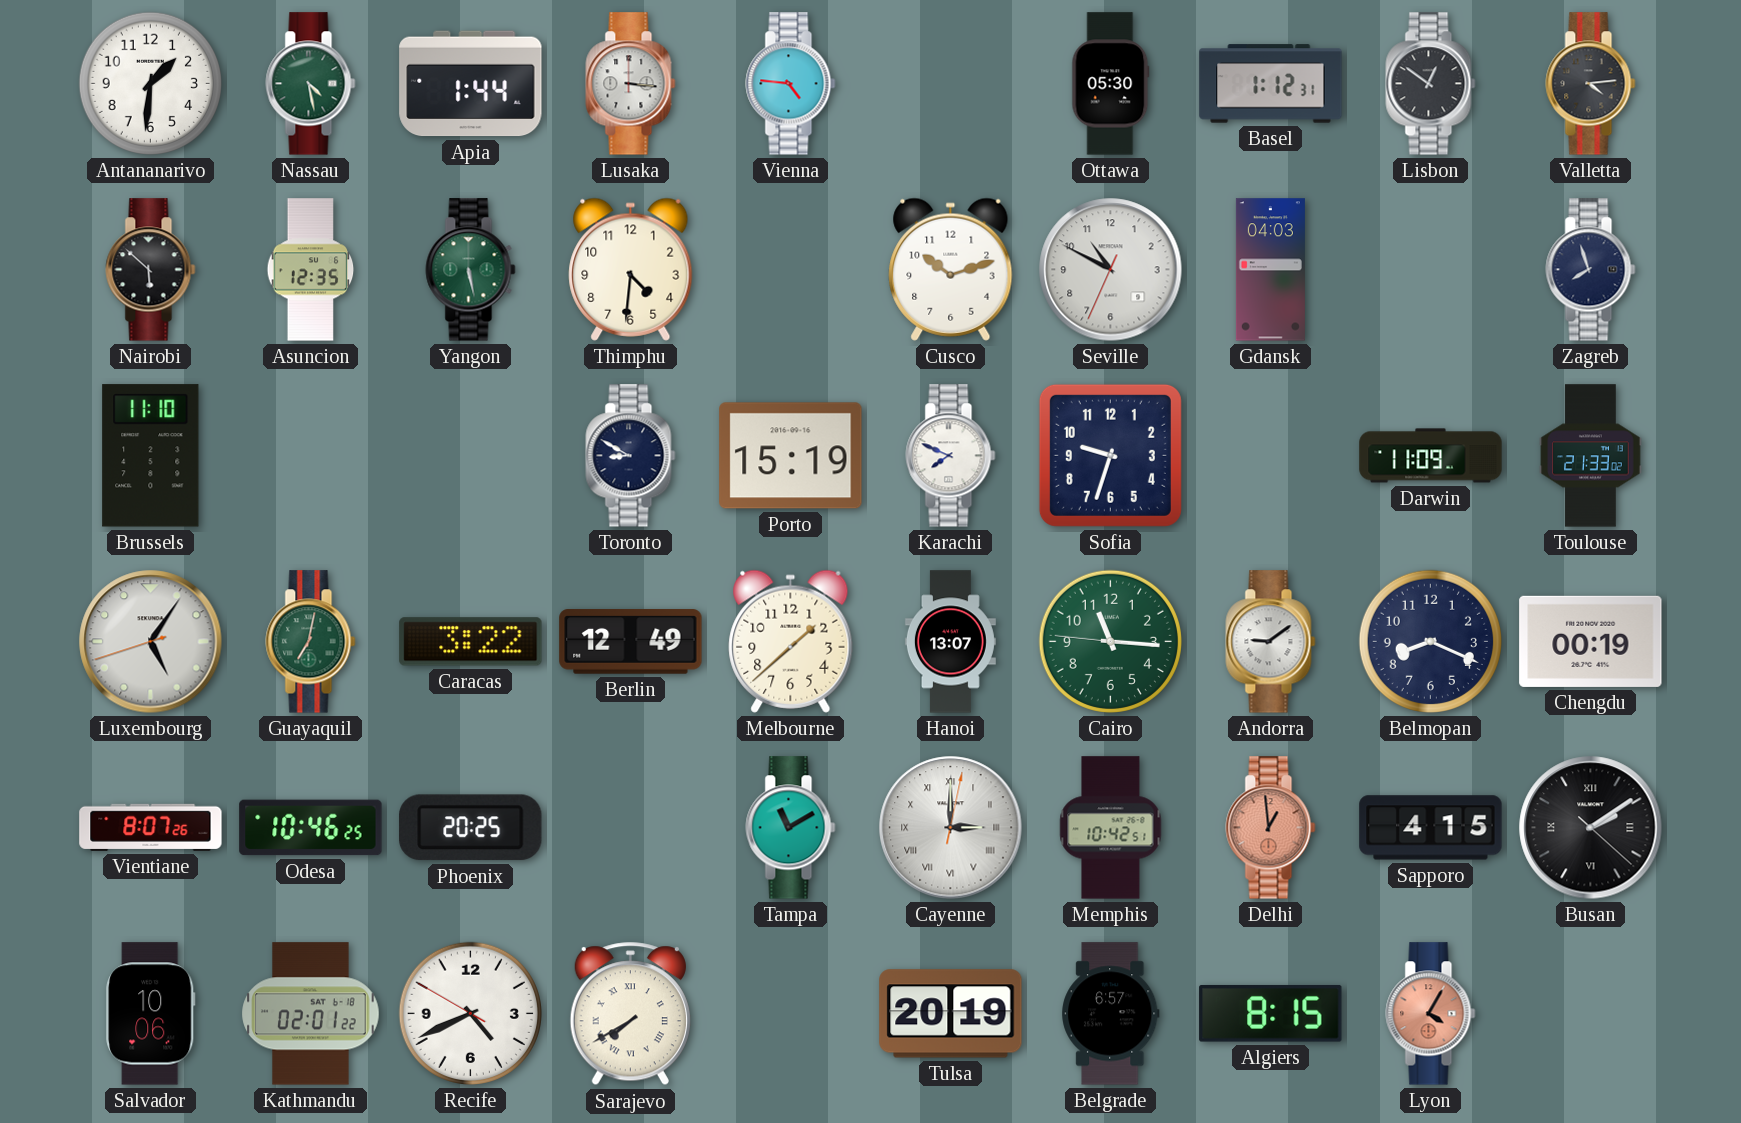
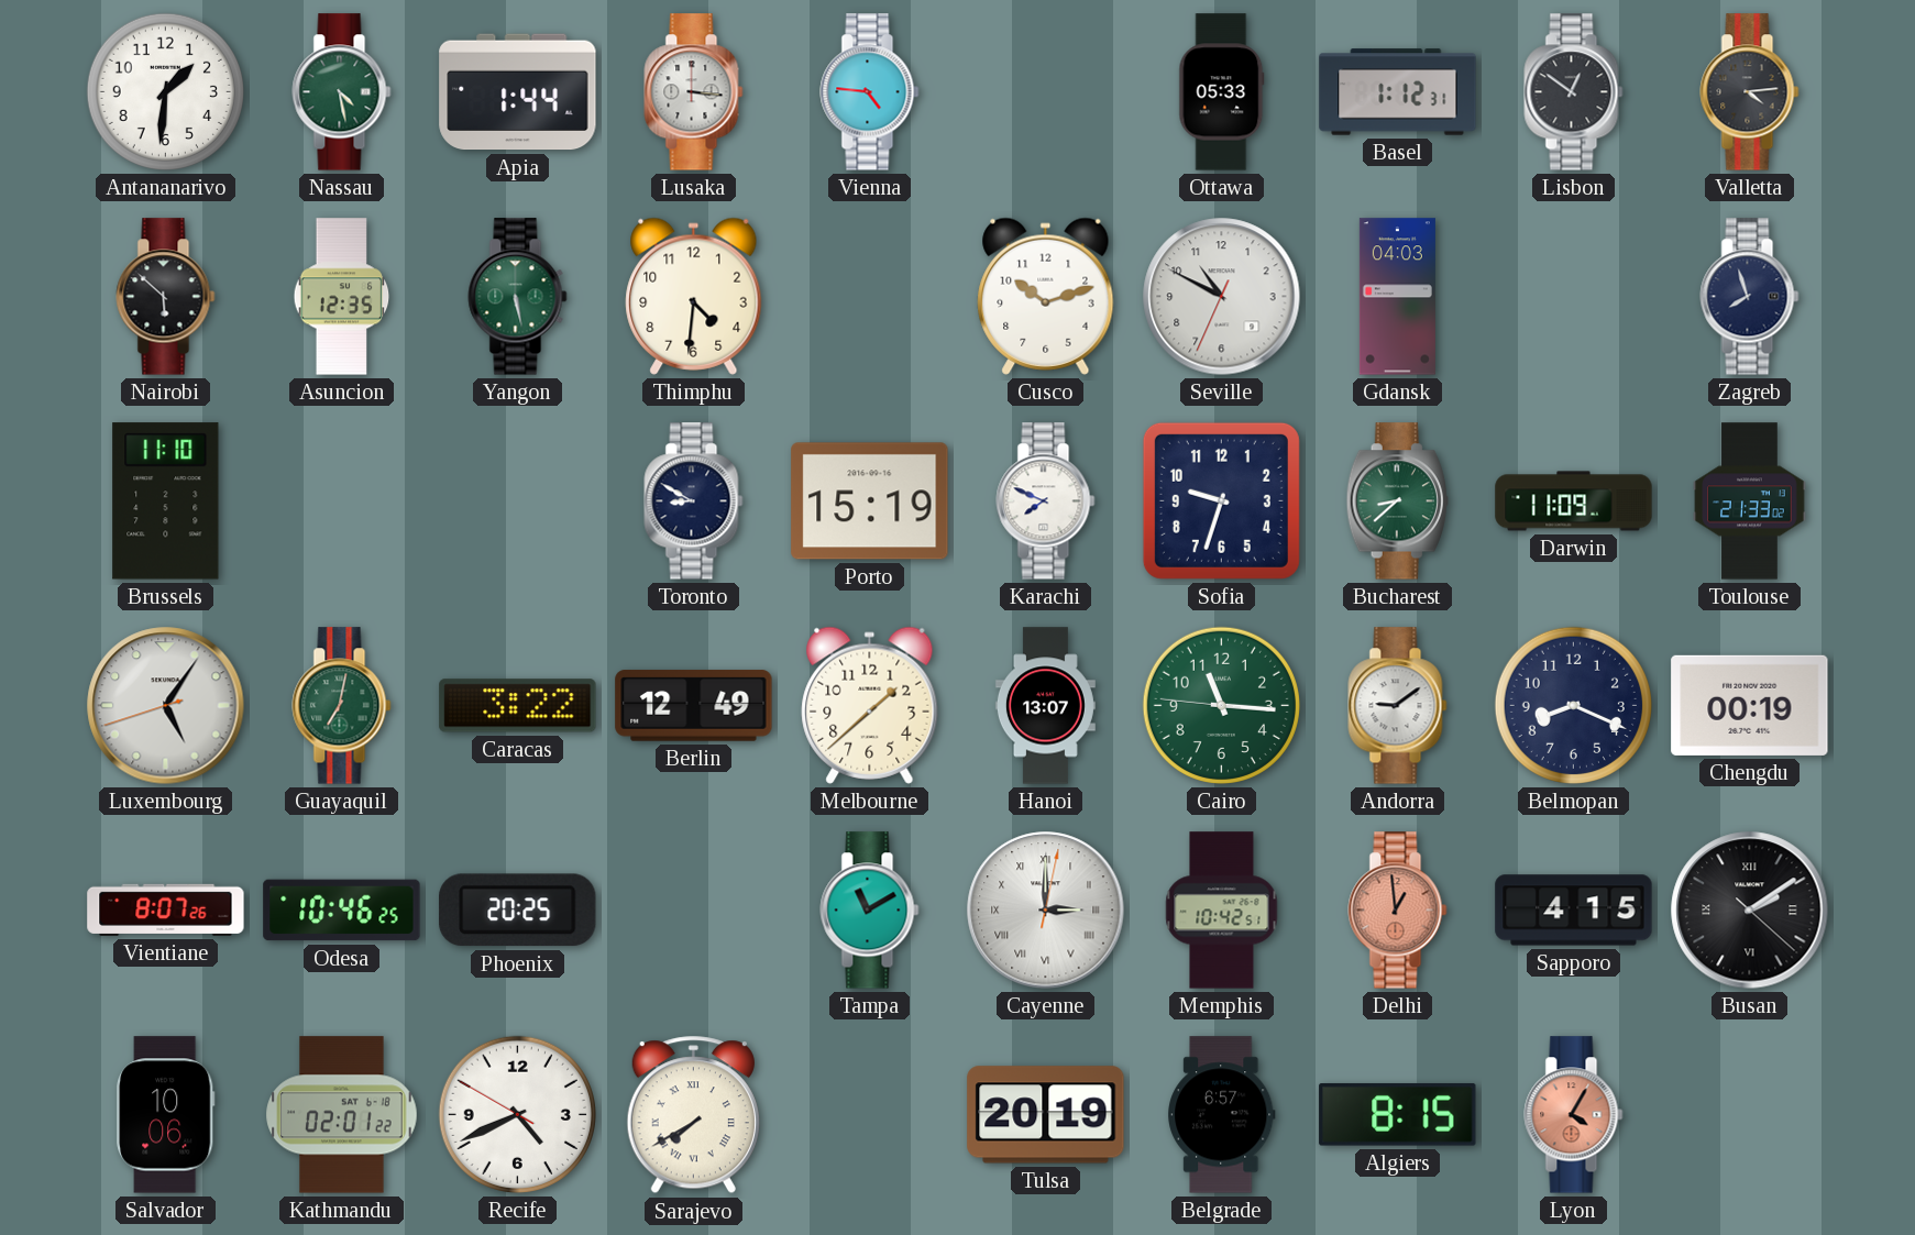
Ottawa: 05:30 -> 05:33
Bucharest: none -> 8:38
